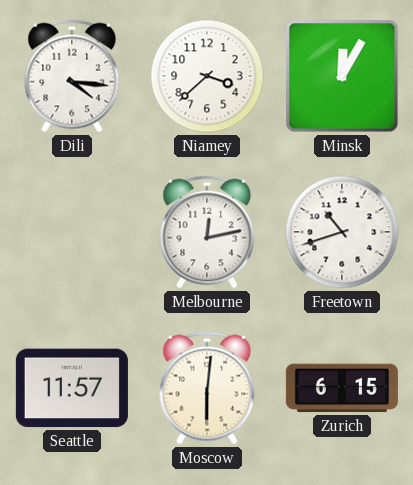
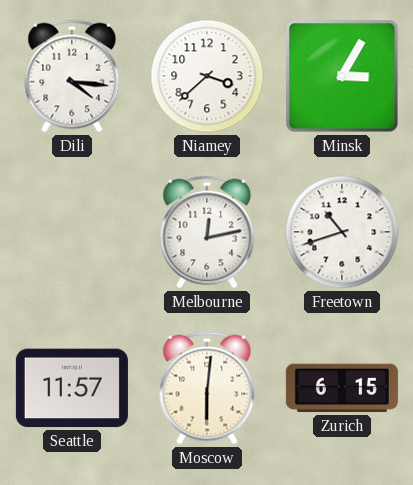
Minsk: 12:05 -> 3:05
